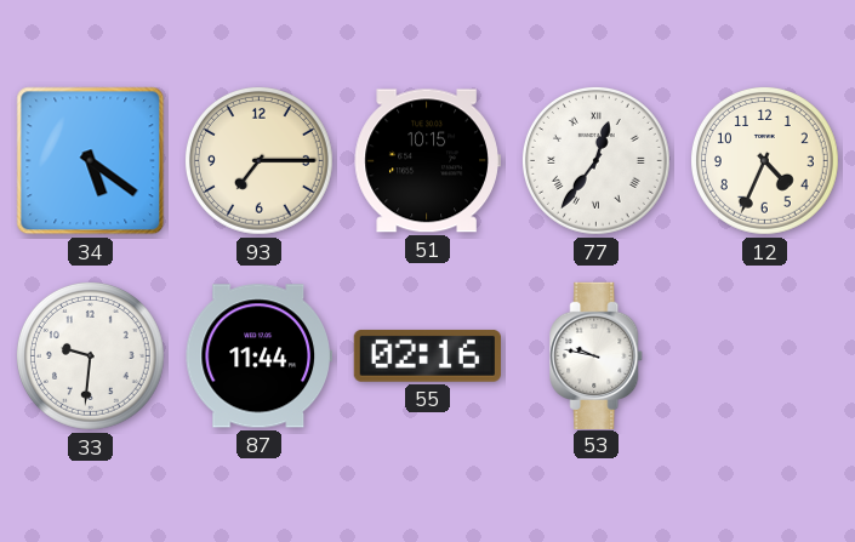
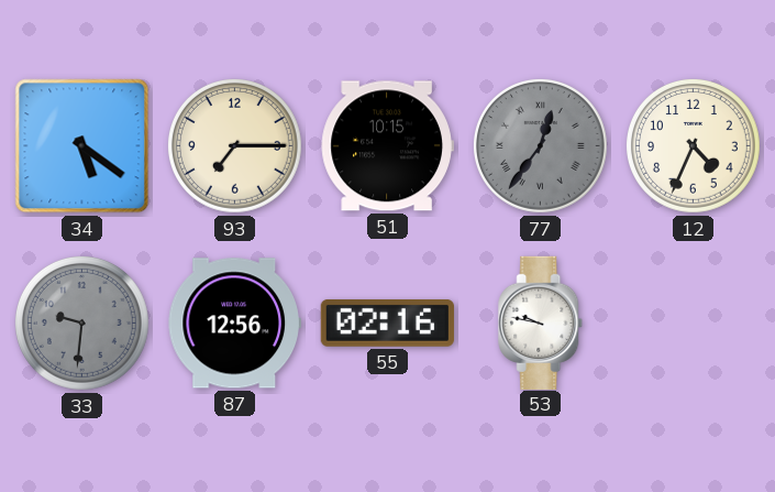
77 dial: white -> grey
33 dial: white -> grey
87: 11:44 -> 12:56
